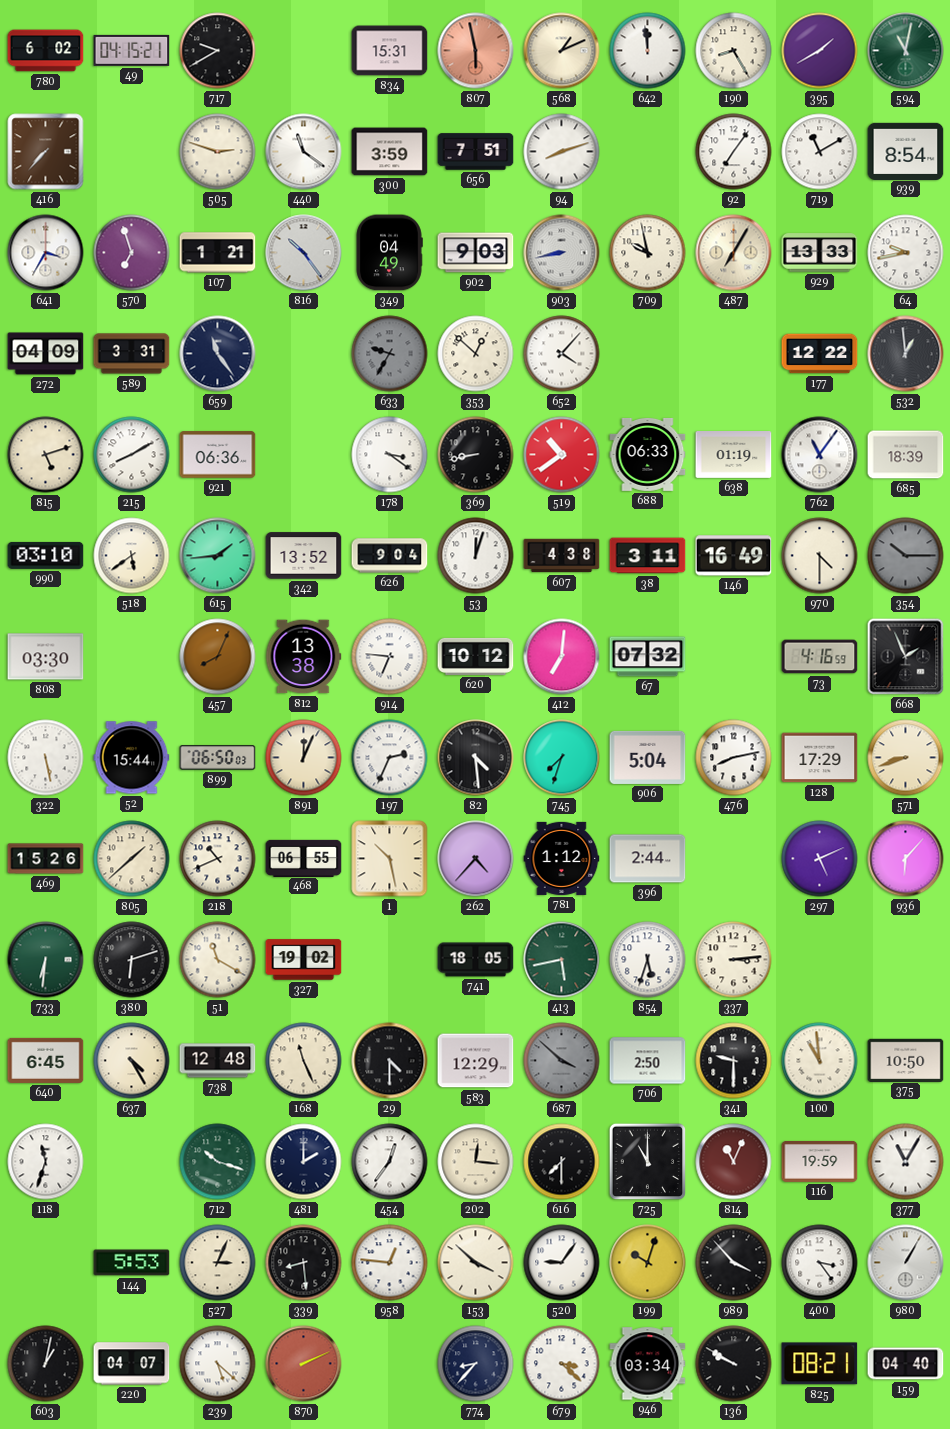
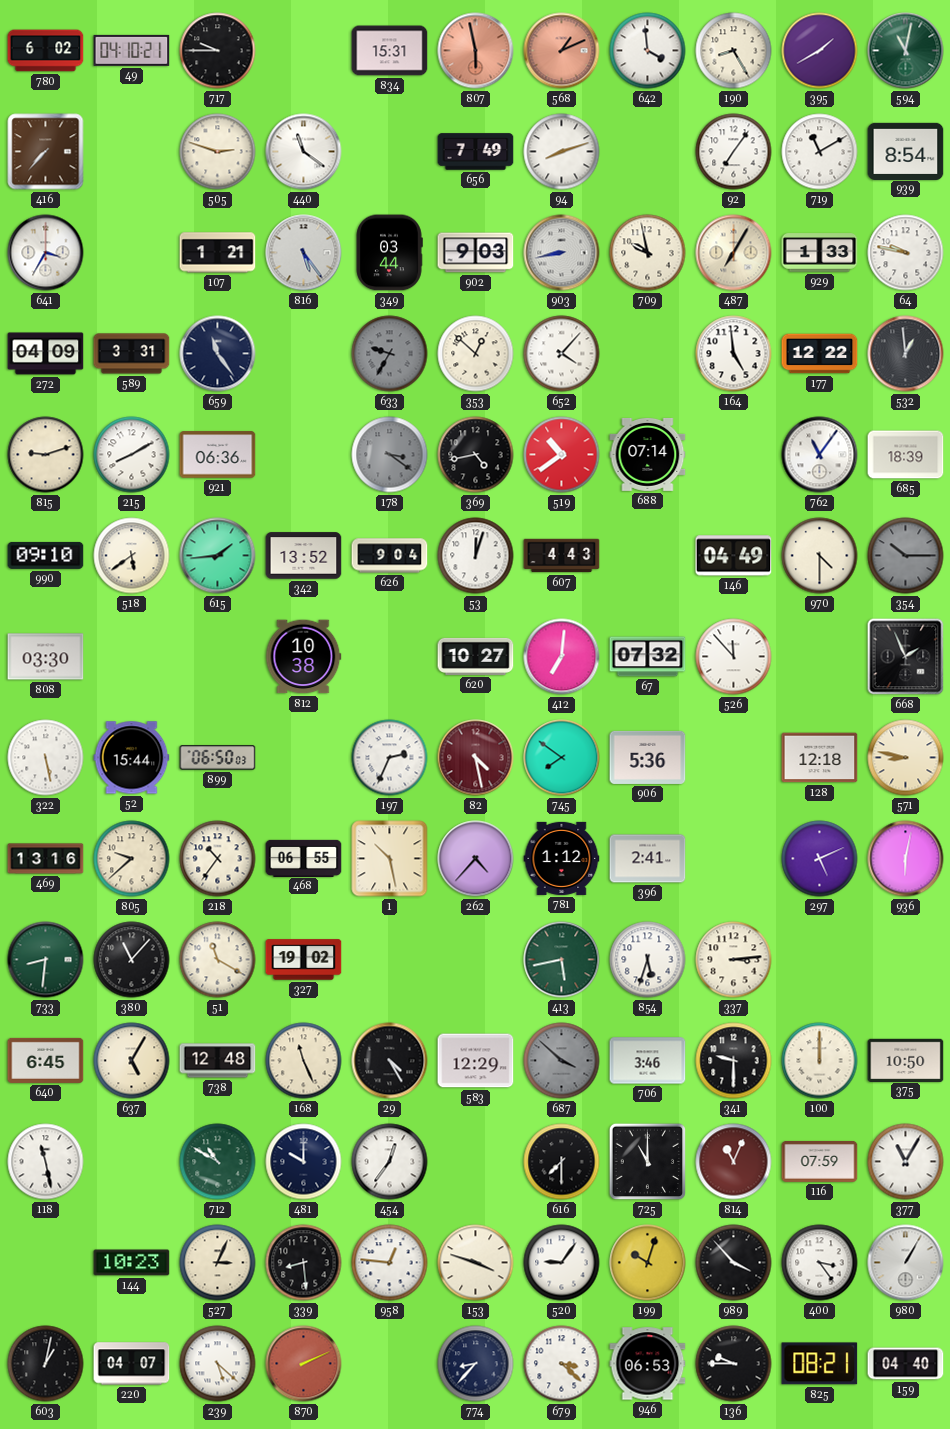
49: 04:15 -> 04:10
717: 9:40 -> 9:45
568 dial: cream -> salmon
642: 11:59 -> 3:59
300: 3:59 -> none
656: 7:51 -> 7:49
570: 6:57 -> none
816: 10:24 -> 5:24
349: 04:49 -> 03:44
929: 13:33 -> 1:33
64: 9:43 -> 9:47
164: none -> 4:59
815: 5:12 -> 9:12
178 dial: white -> grey
369: 8:43 -> 4:43
688: 06:33 -> 07:14
638: 01:19 -> none
990: 03:10 -> 09:10
607: 4:38 -> 4:43
38: 3:11 -> none
146: 16:49 -> 04:49
457: 8:04 -> none
812: 13:38 -> 10:38
914: 6:46 -> none
620: 10:12 -> 10:27
526: none -> 11:53
73: 4:16 -> none
891: 12:04 -> none
82: 4:29 -> 4:28
82 dial: black -> burgundy
745: 7:33 -> 7:51
906: 5:04 -> 5:36
476: 8:13 -> none
128: 17:29 -> 12:18
571: 8:42 -> 8:47
469: 15:26 -> 13:16
805: 1:38 -> 9:38
218: 10:41 -> 10:36
396: 2:44 -> 2:41
936: 6:07 -> 6:02
733: 6:31 -> 8:31
380: 6:12 -> 11:07
741: 18:05 -> none
637: 4:25 -> 5:05
29: 4:30 -> 4:25
706: 2:50 -> 3:46
100: 10:59 -> 12:00
118: 11:33 -> 11:28
712: 10:18 -> 10:50
481: 2:00 -> 10:00
202: 12:16 -> none
116: 19:59 -> 07:59
144: 5:53 -> 10:23
153: 3:52 -> 3:48
946: 03:34 -> 06:53
136: 9:50 -> 9:45
